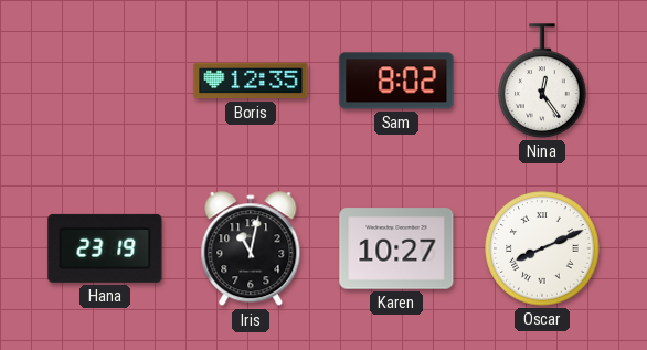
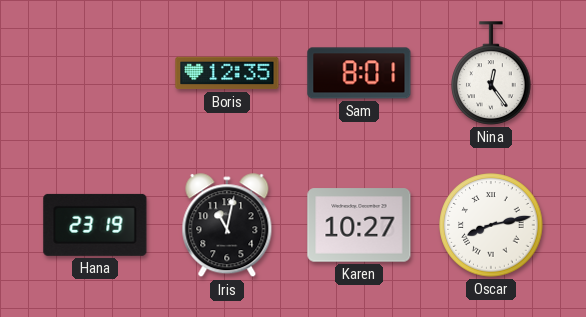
Sam: 8:02 -> 8:01
Oscar: 8:11 -> 8:13
